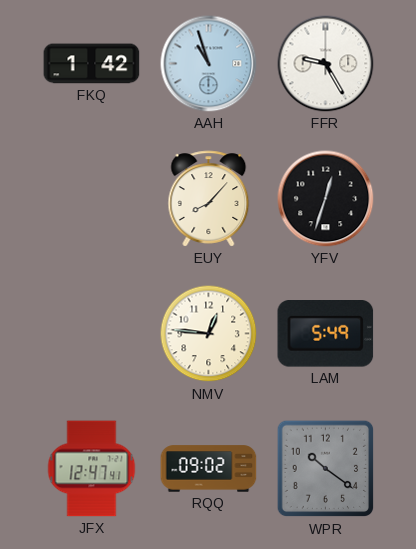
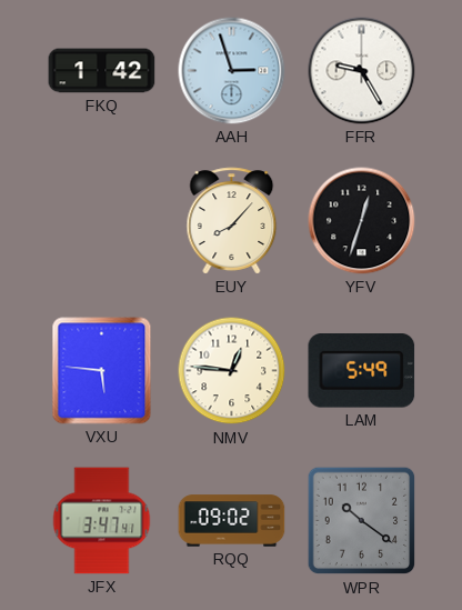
AAH: 10:57 -> 2:57
VXU: none -> 5:46
JFX: 12:47 -> 3:47
